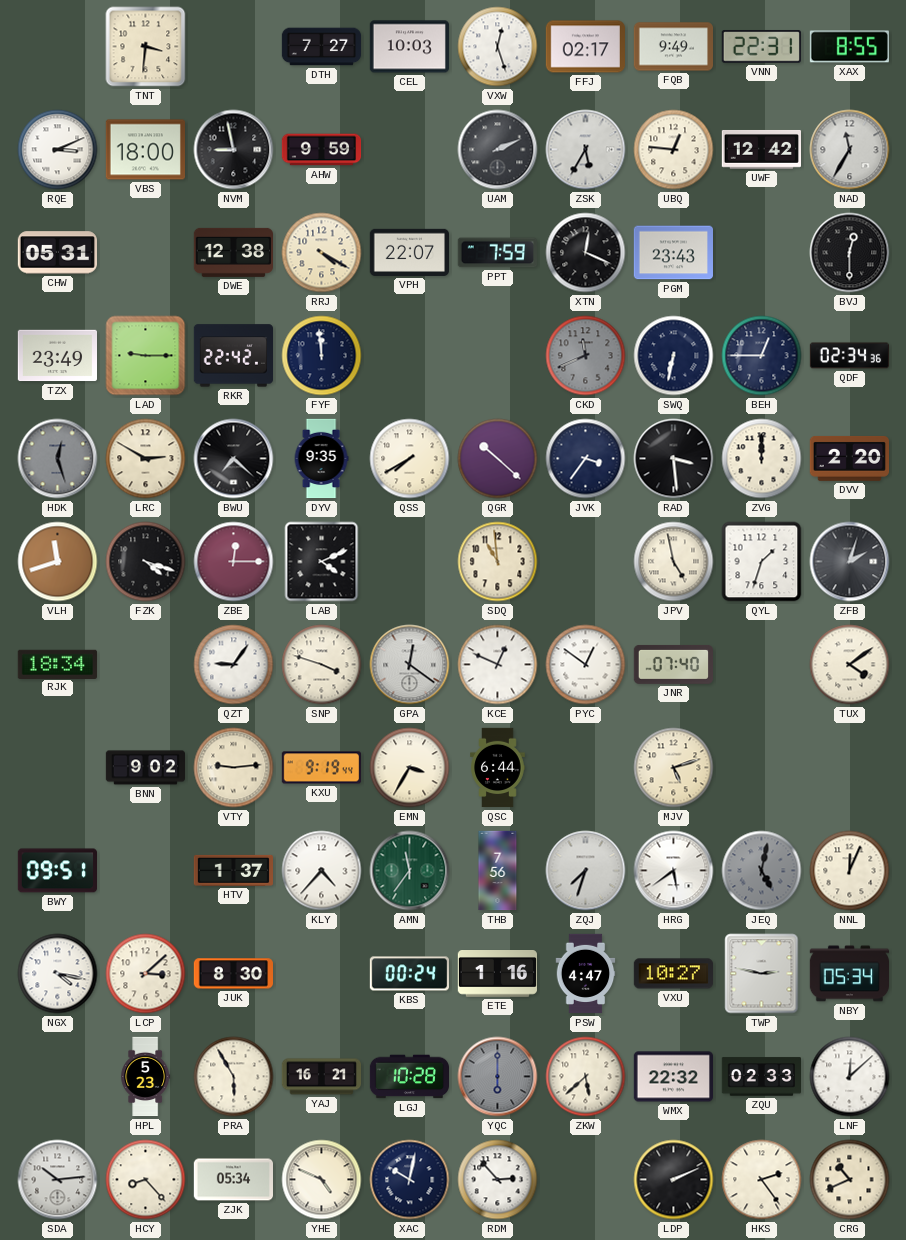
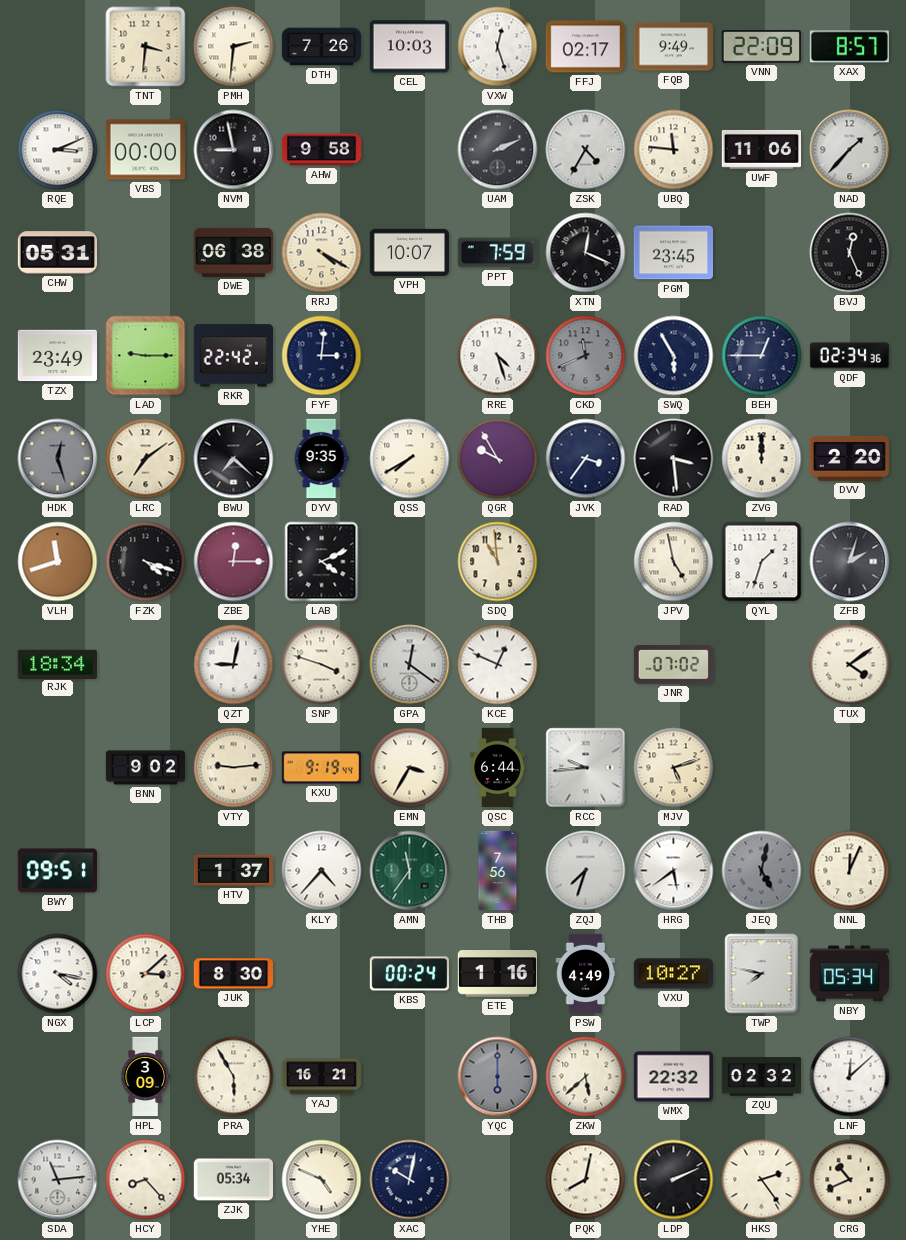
PMH: none -> 2:31
DTH: 7:27 -> 7:26
VNN: 22:31 -> 22:09
XAX: 8:55 -> 8:57
VBS: 18:00 -> 00:00
AHW: 9:59 -> 9:58
ZSK: 5:35 -> 4:35
UBQ: 12:46 -> 11:46
UWF: 12:42 -> 11:06
NAD: 11:35 -> 1:37
DWE: 12:38 -> 06:38
VPH: 22:07 -> 10:07
PGM: 23:43 -> 23:45
BVJ: 12:30 -> 12:26
FYF: 11:59 -> 3:01
RRE: none -> 4:27
SWQ: 6:32 -> 5:55
LRC: 2:50 -> 7:09
QGR: 10:22 -> 9:55
QZT: 9:06 -> 9:02
PYC: 12:51 -> none
JNR: 07:40 -> 07:02
RCC: none -> 9:44
PSW: 4:47 -> 4:49
TWP: 2:47 -> 7:47
HPL: 5:23 -> 3:09
LGJ: 10:28 -> none
ZQU: 02:33 -> 02:32
SDA: 10:14 -> 11:14
RDM: 2:53 -> none
PQK: none -> 8:02
